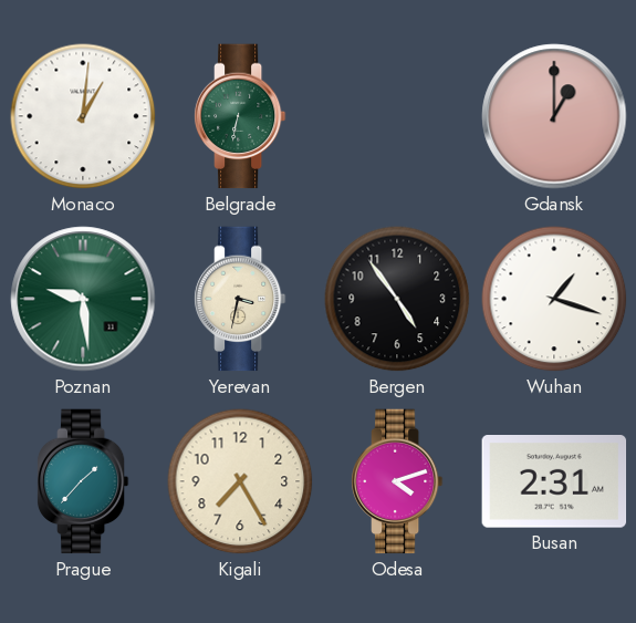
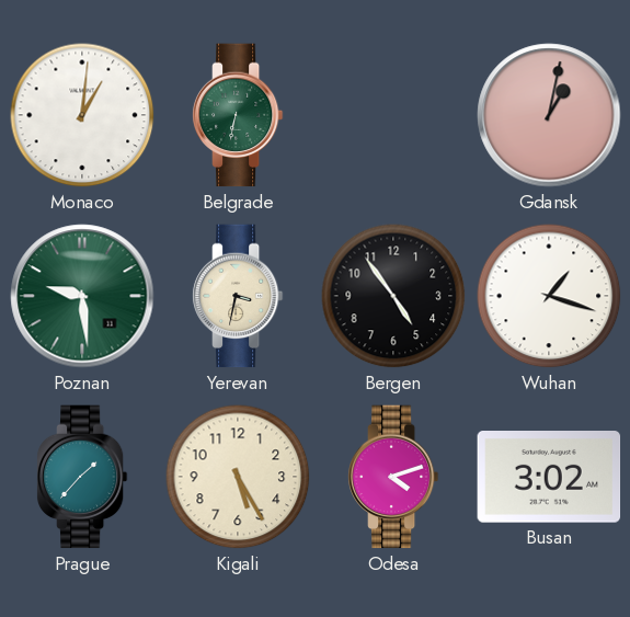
Gdansk: 1:00 -> 1:02
Kigali: 7:25 -> 5:25
Busan: 2:31 -> 3:02
